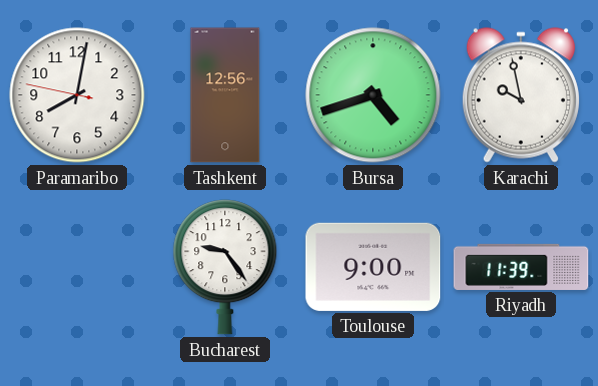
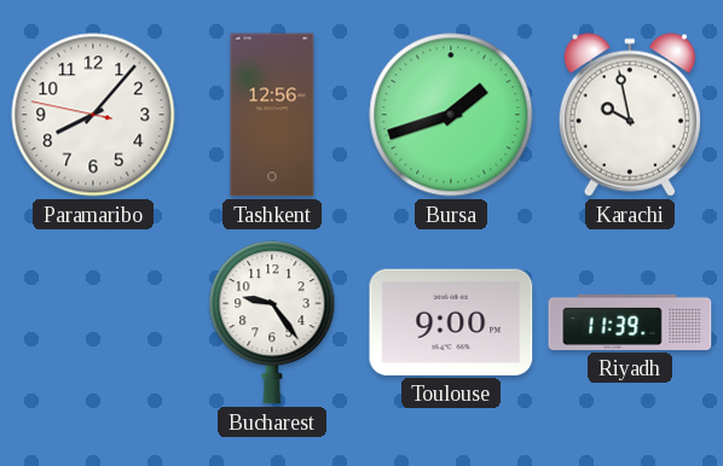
Paramaribo: 8:01 -> 8:06
Bursa: 4:42 -> 1:42
